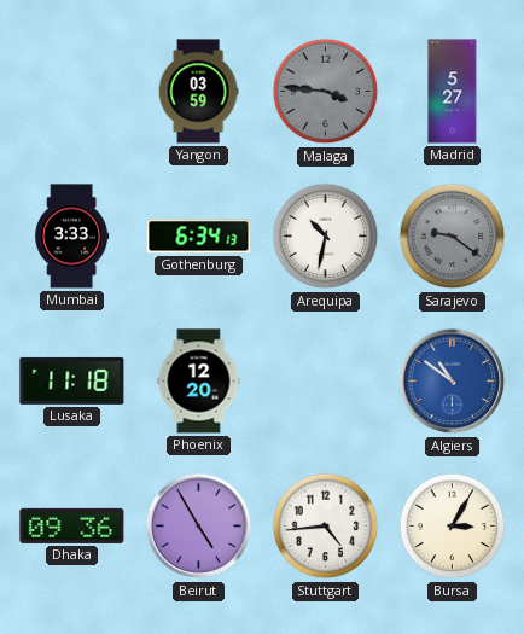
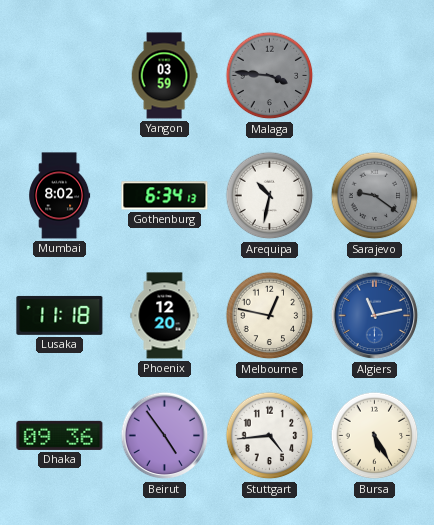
Madrid: 5:27 -> none
Mumbai: 3:33 -> 8:02
Melbourne: none -> 12:47
Algiers: 10:51 -> 11:13
Beirut: 4:55 -> 4:54
Bursa: 3:05 -> 5:25
